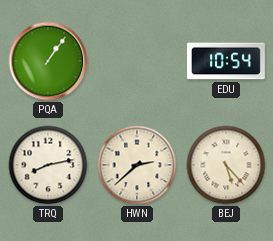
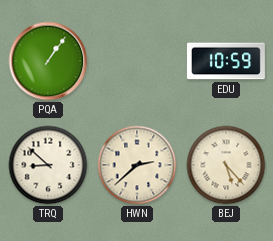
EDU: 10:54 -> 10:59
TRQ: 8:13 -> 8:52
